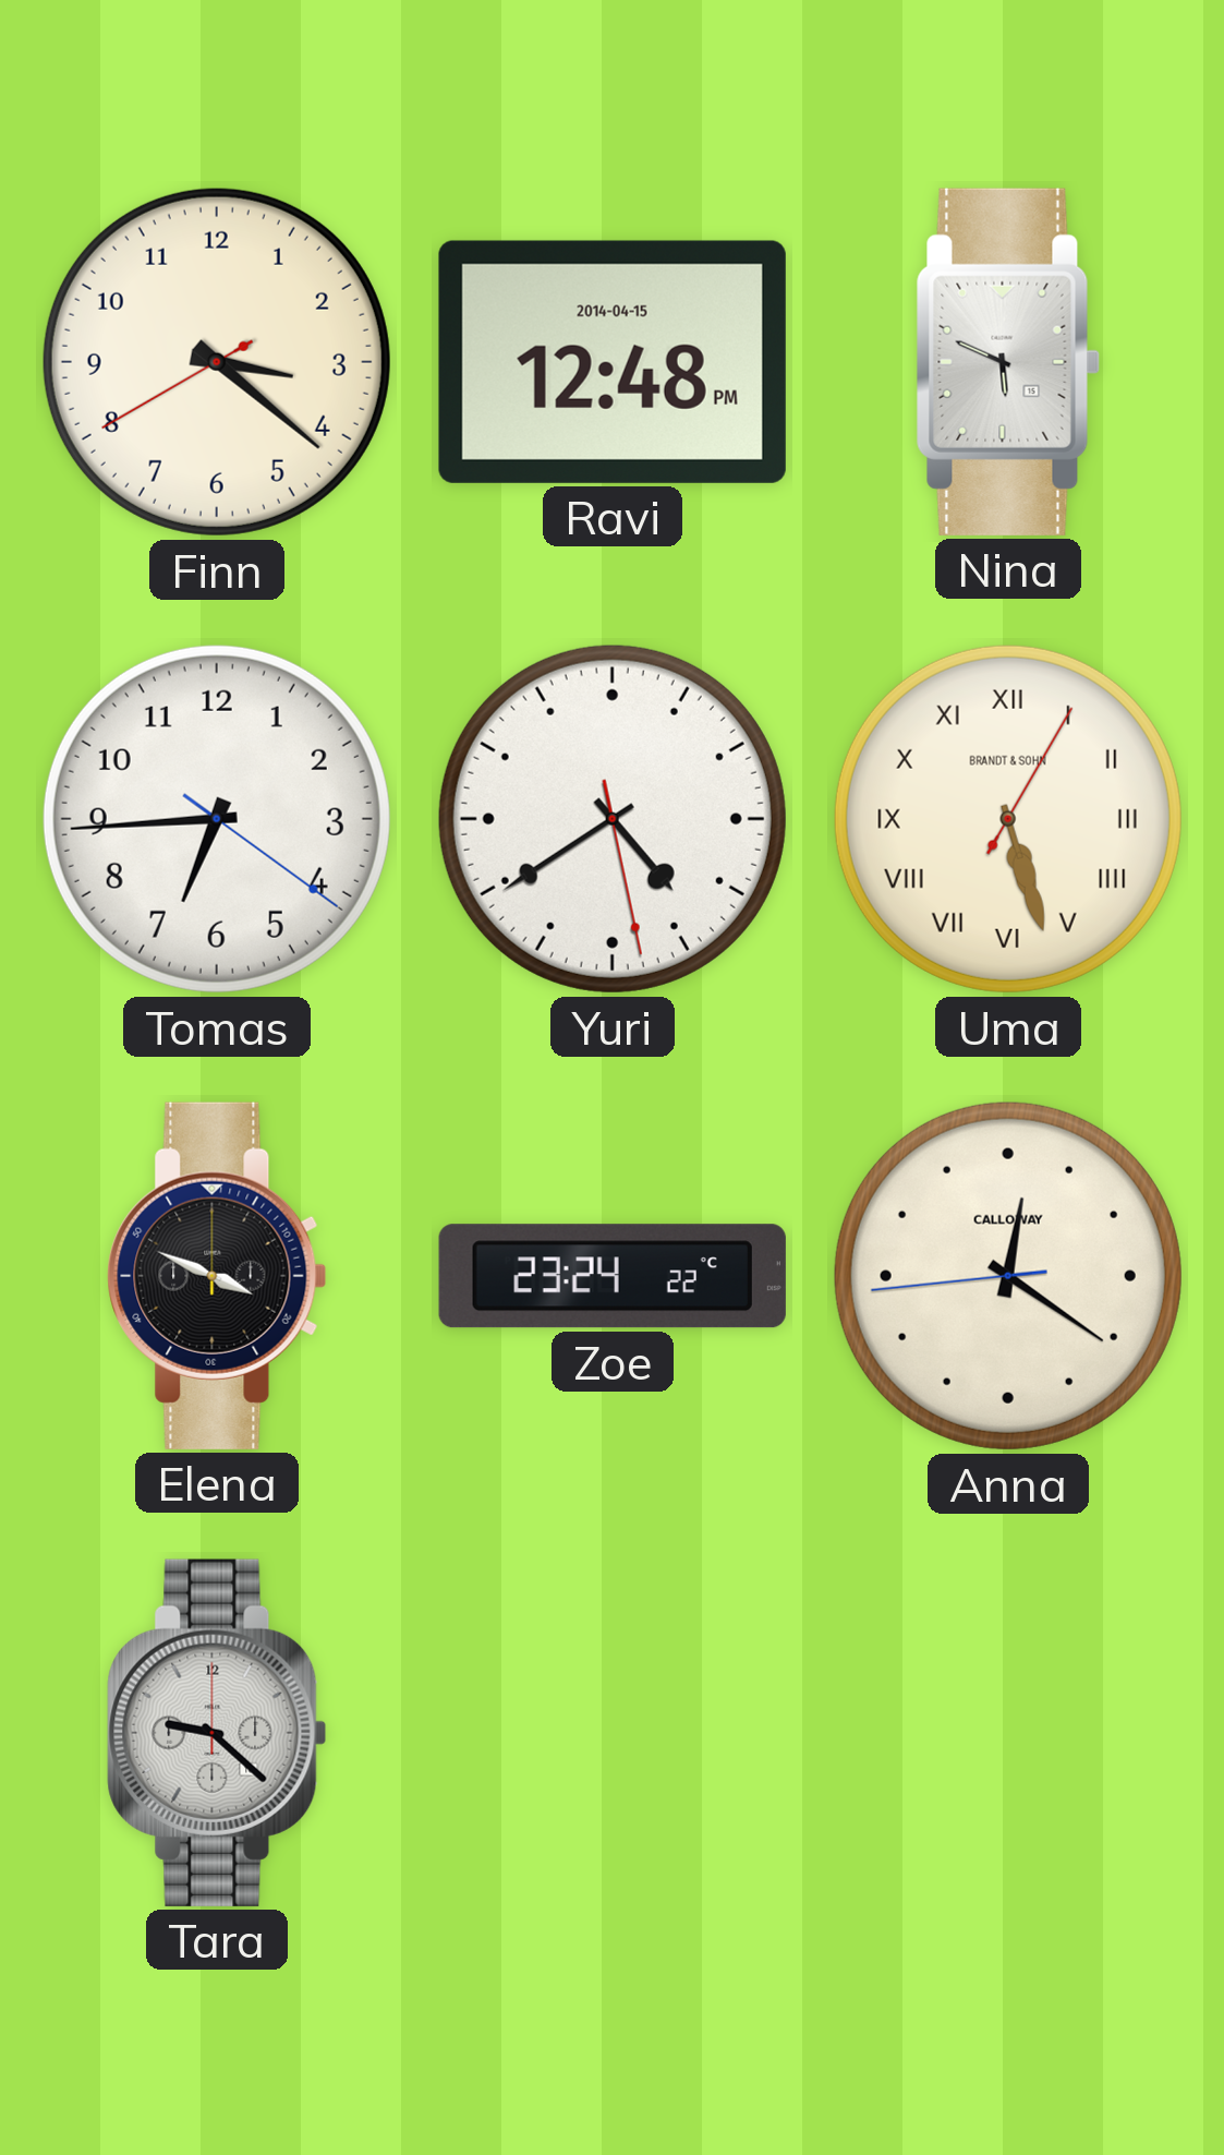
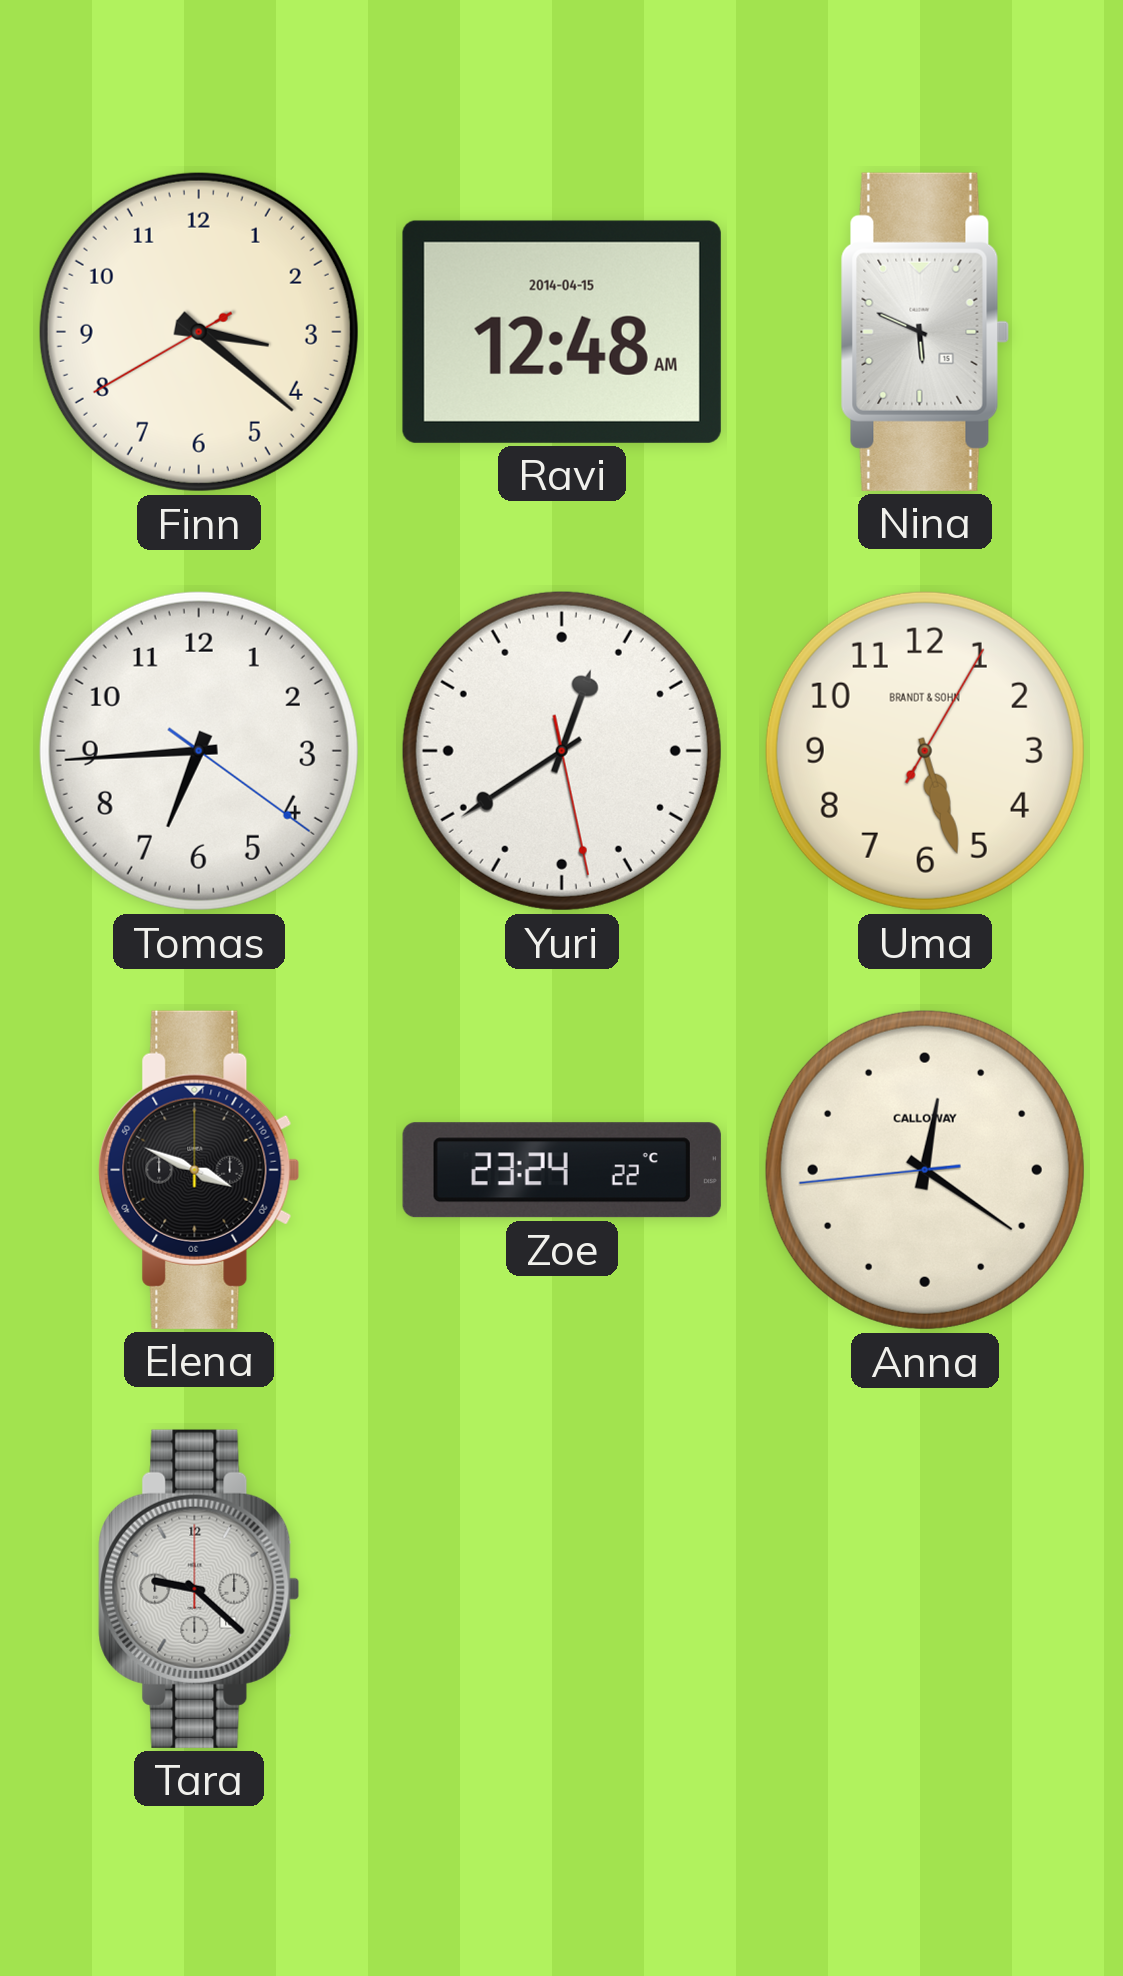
Ravi: 12:48 PM -> 12:48 AM
Yuri: 4:39 -> 12:39
Uma numerals: Roman -> Arabic
